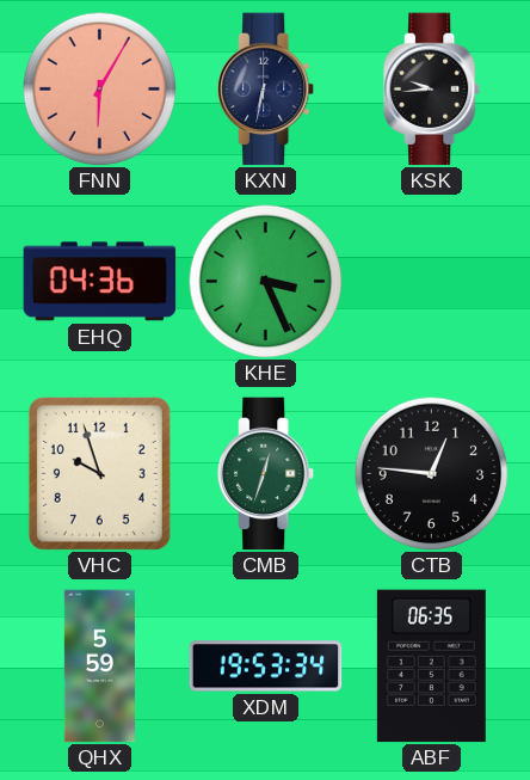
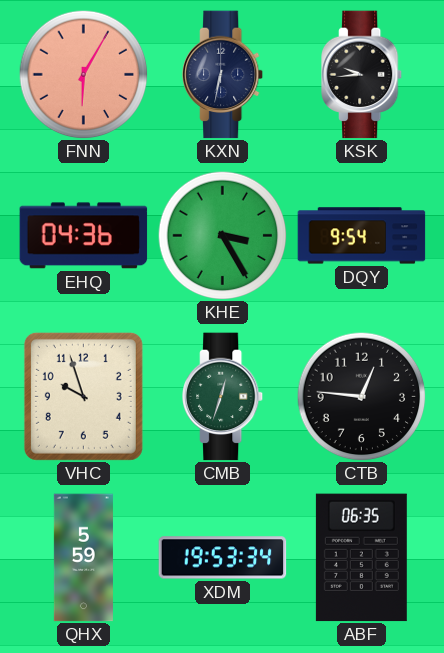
KHE: 3:26 -> 3:25
DQY: none -> 9:54
